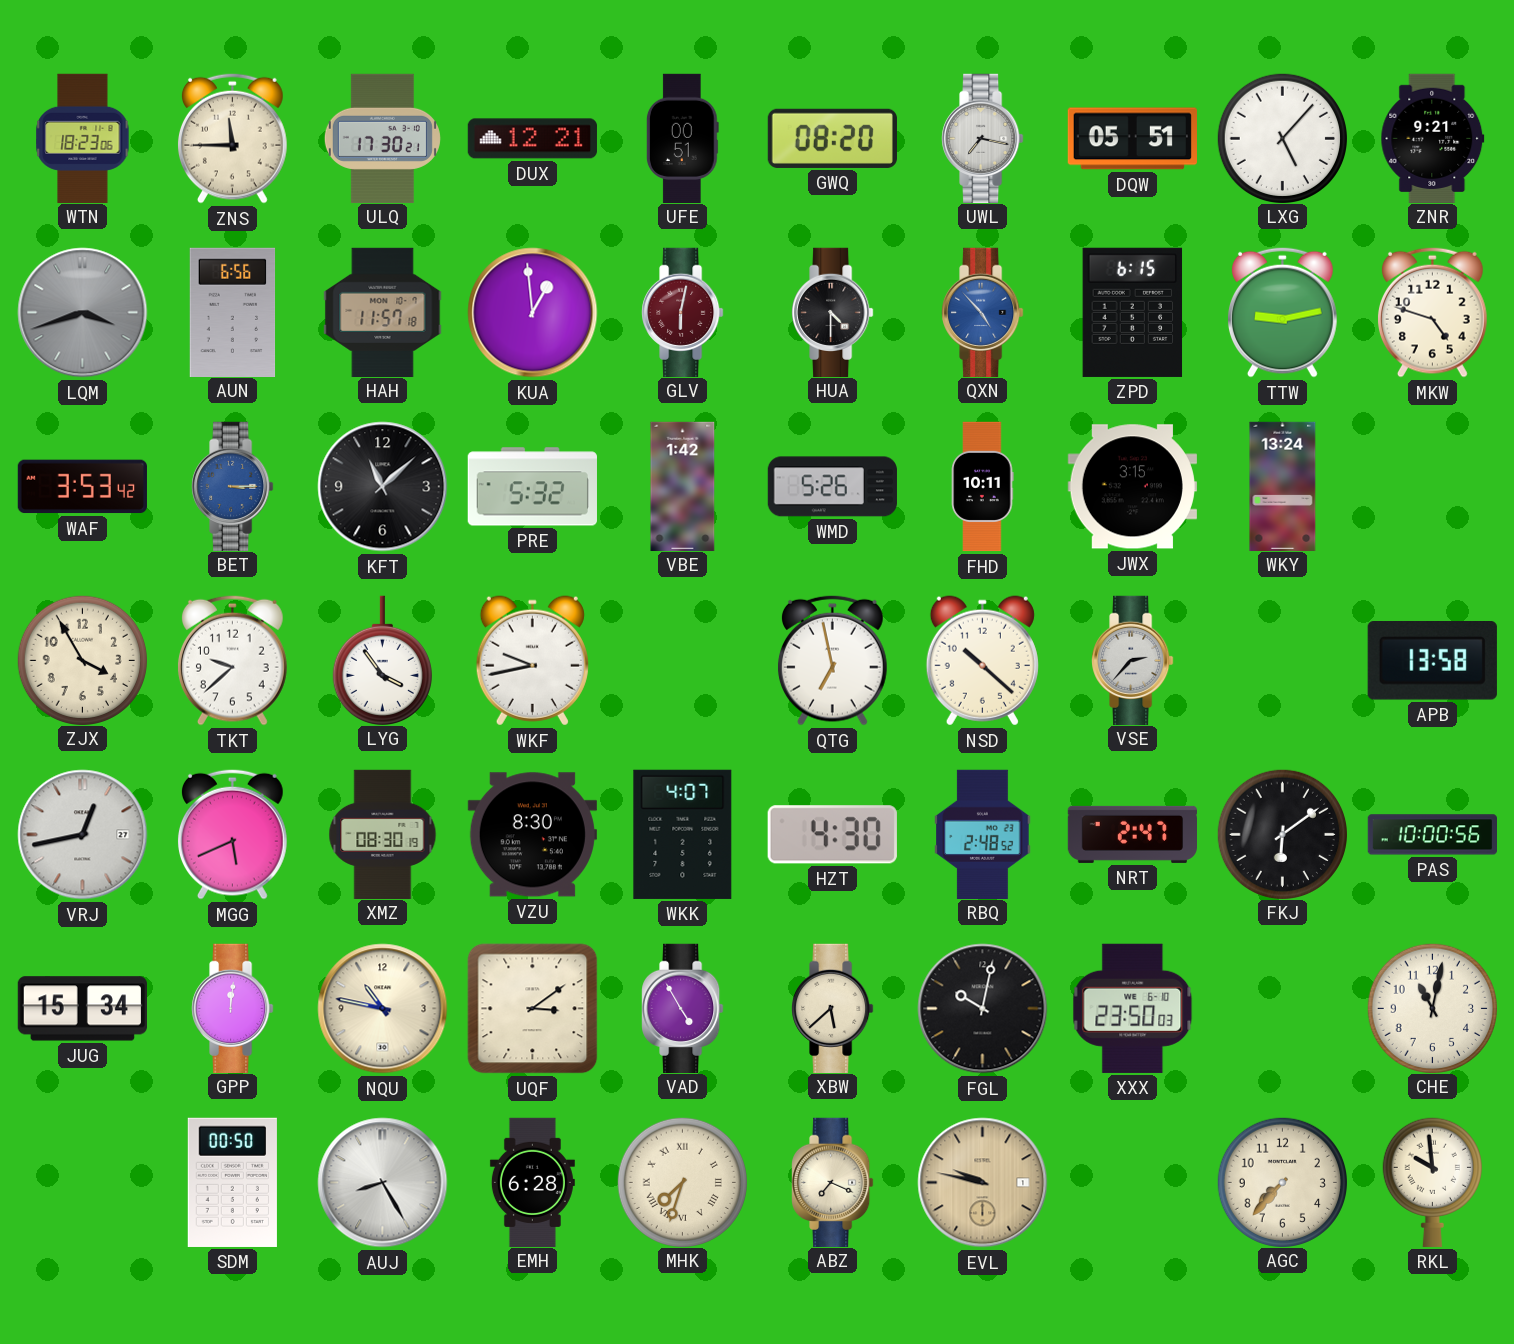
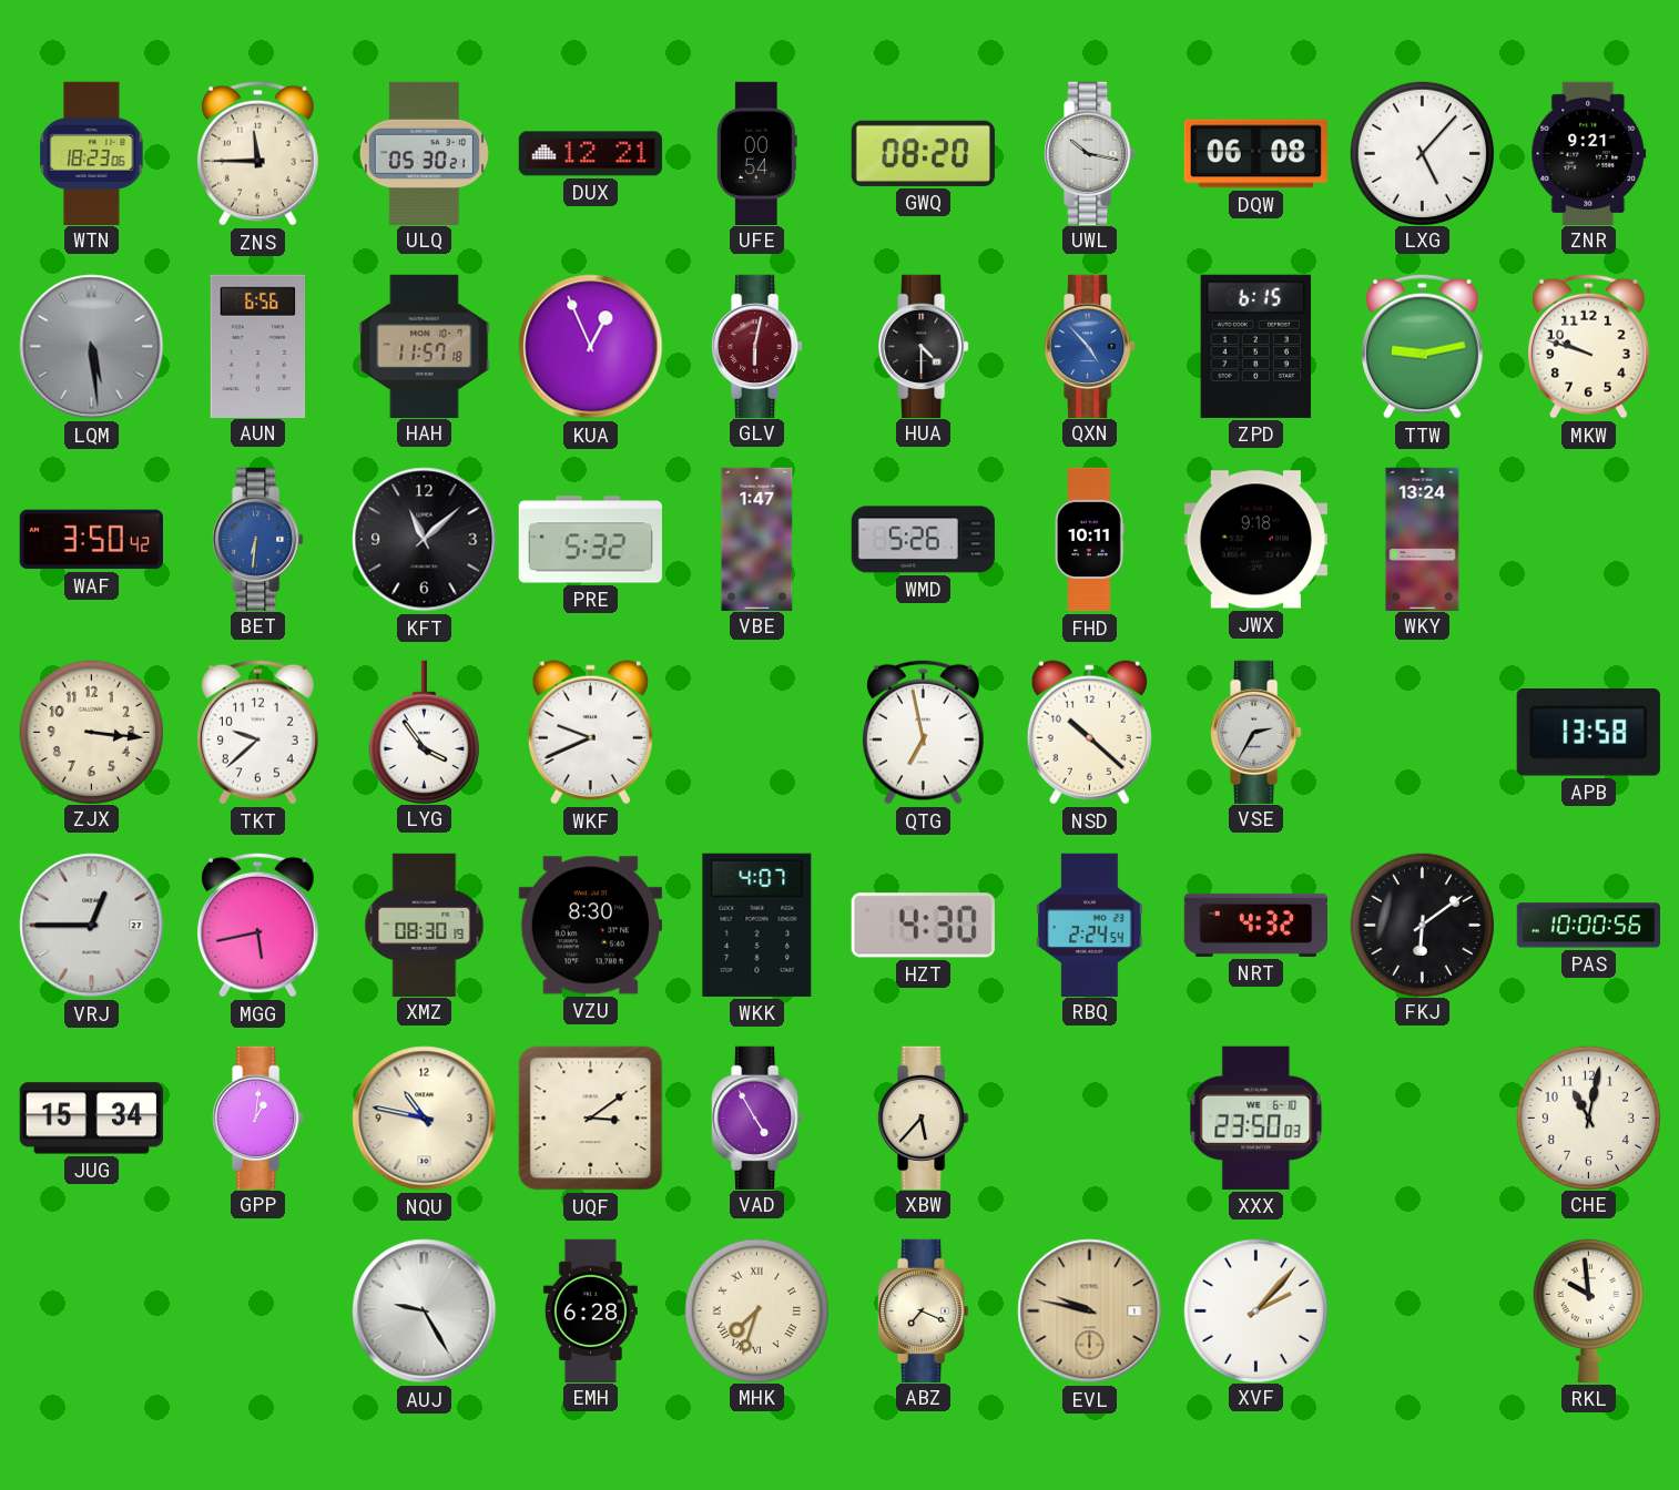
ULQ: 17:30 -> 05:30
UFE: 00:51 -> 00:54
UWL: 7:17 -> 10:17
DQW: 05:51 -> 06:08
LQM: 3:42 -> 5:29
KUA: 12:59 -> 12:56
MKW: 4:48 -> 9:48
WAF: 3:53 -> 3:50
BET: 3:15 -> 6:31
VBE: 1:42 -> 1:47
JWX: 3:15 -> 9:18
ZJX: 3:55 -> 3:16
WKF: 9:43 -> 9:41
VSE: 2:37 -> 2:35
VRJ: 12:43 -> 12:45
MGG: 5:41 -> 5:43
RBQ: 2:48 -> 2:24
NRT: 2:47 -> 4:32
GPP: 12:01 -> 1:01
XBW: 5:38 -> 5:37
FGL: 10:02 -> none
SDM: 00:50 -> none
AUJ: 8:25 -> 9:25
XVF: none -> 2:07
AGC: 7:37 -> none
